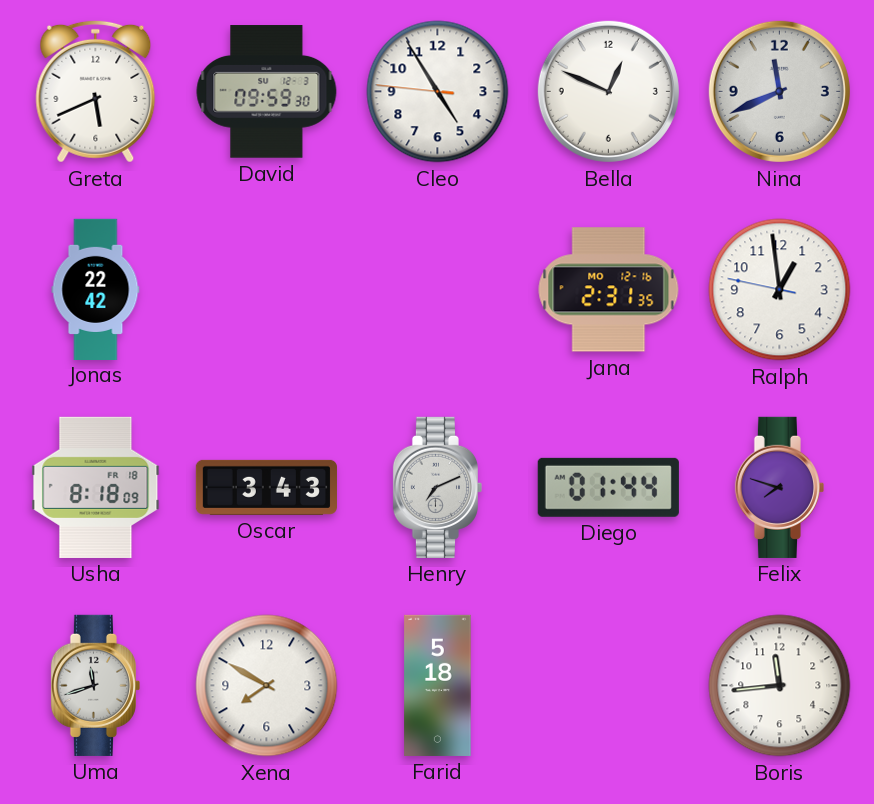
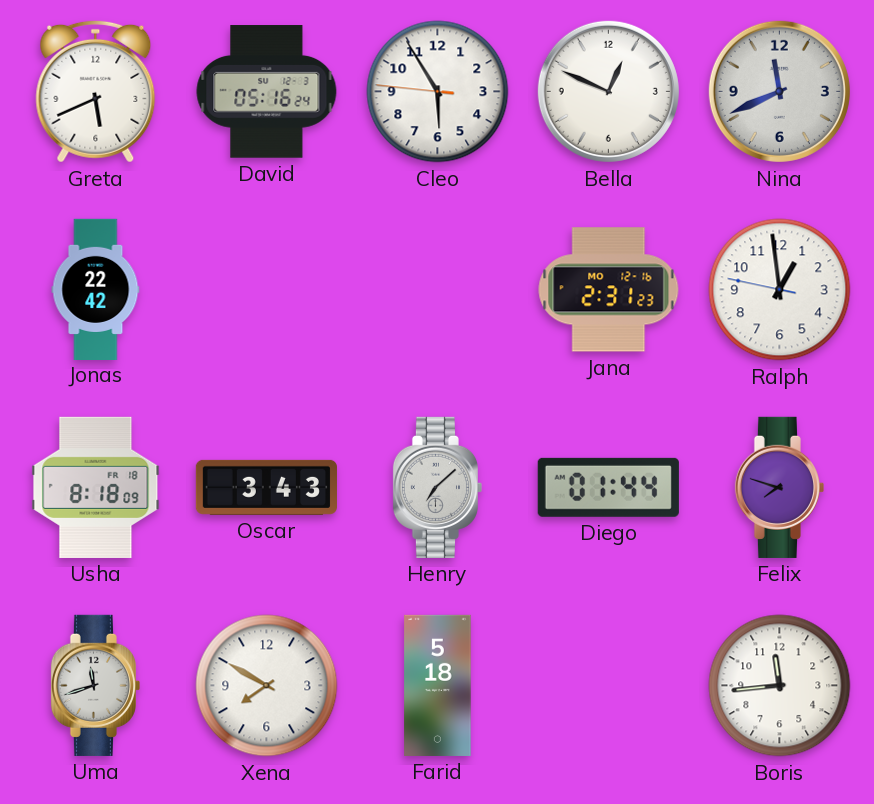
David: 09:59 -> 05:16
Cleo: 4:54 -> 5:54
Jana: 2:31:35 -> 2:31:23
Henry: 7:11 -> 7:08
